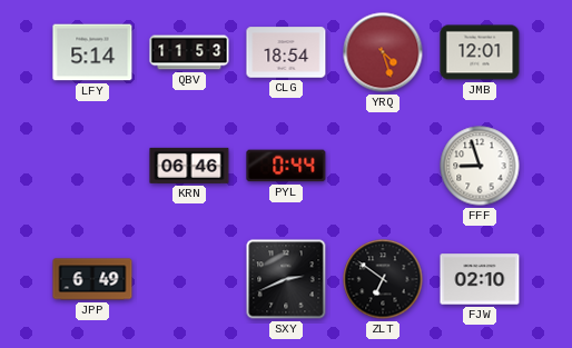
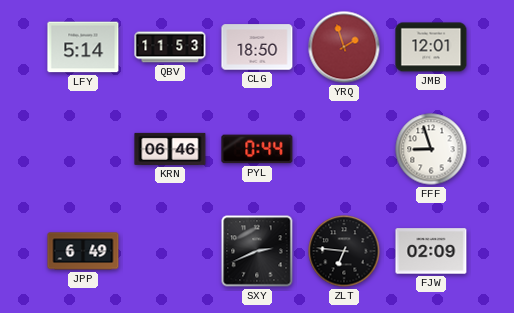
CLG: 18:54 -> 18:50
YRQ: 4:27 -> 1:57
ZLT: 6:51 -> 6:46
FJW: 02:10 -> 02:09
